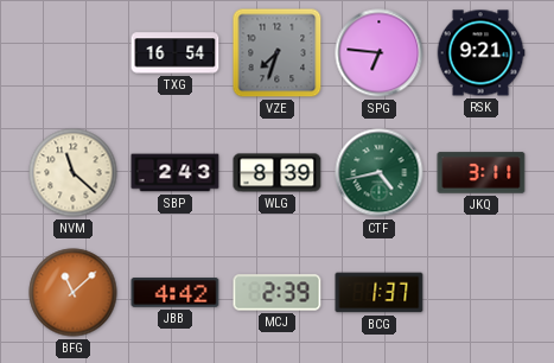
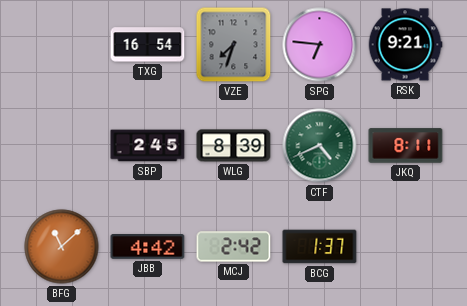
NVM: 11:22 -> none
SBP: 2:43 -> 2:45
CTF: 4:43 -> 4:41
JKQ: 3:11 -> 8:11
MCJ: 2:39 -> 2:42
